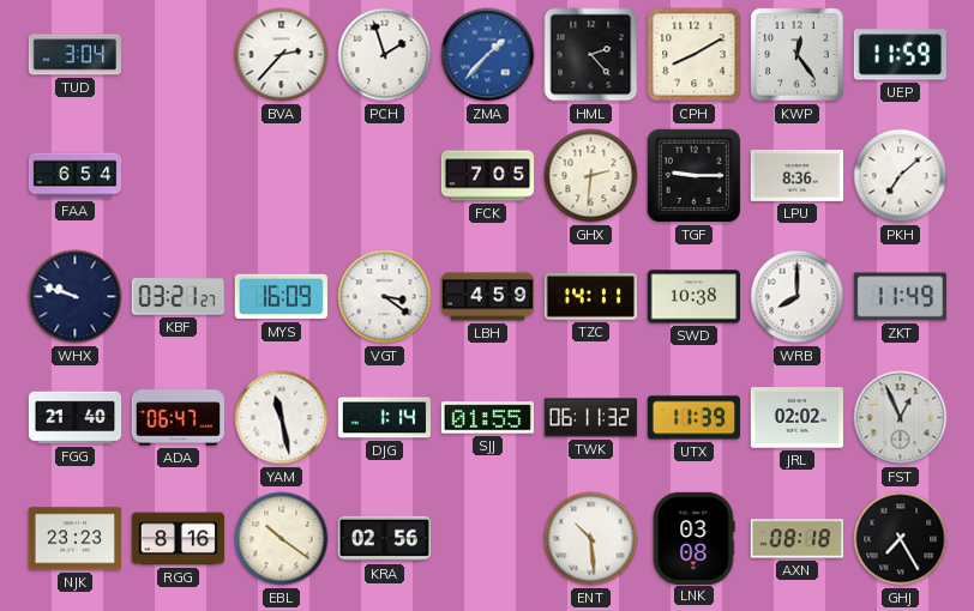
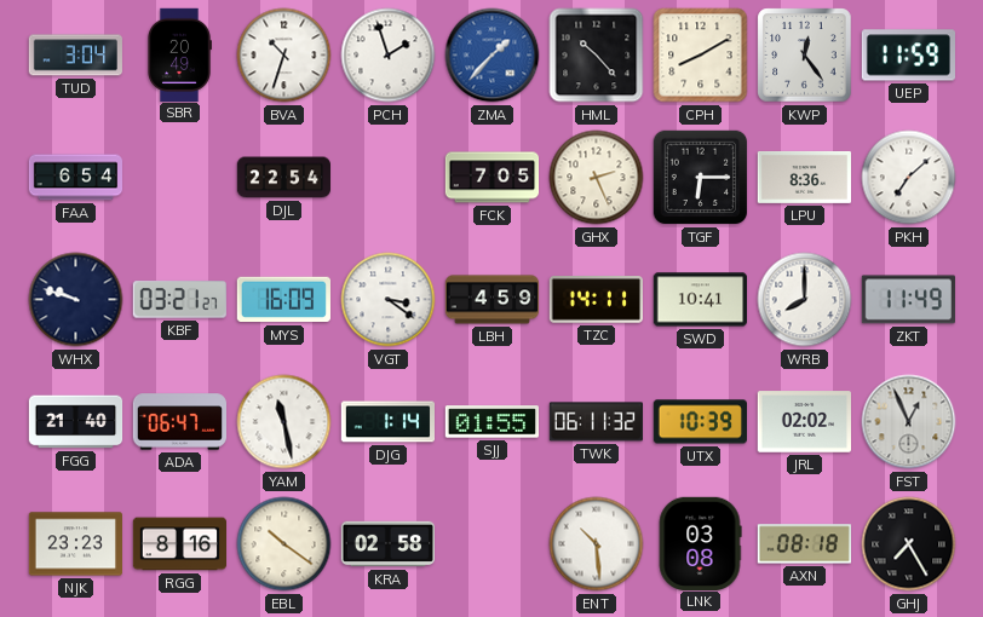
SBR: none -> 20:49
BVA: 2:37 -> 10:33
HML: 2:23 -> 10:23
DJL: none -> 22:54
GHX: 2:31 -> 2:26
TGF: 9:15 -> 6:15
SWD: 10:38 -> 10:41
UTX: 11:39 -> 10:39
KRA: 02:56 -> 02:58
